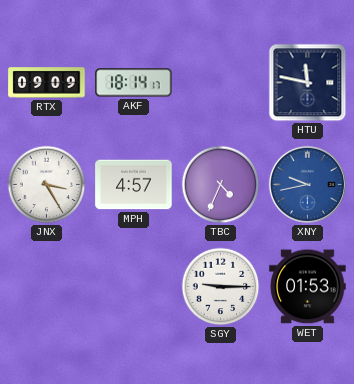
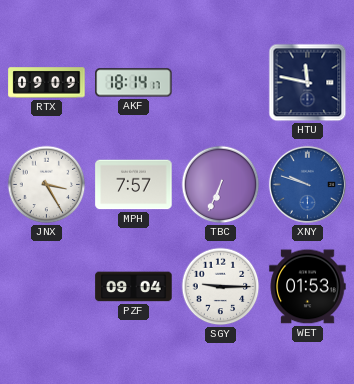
MPH: 4:57 -> 7:57
TBC: 4:34 -> 6:34
XNY: 9:43 -> 9:48
PZF: none -> 09:04
